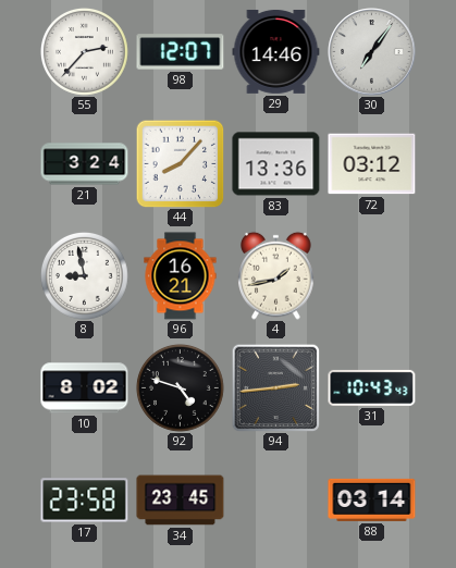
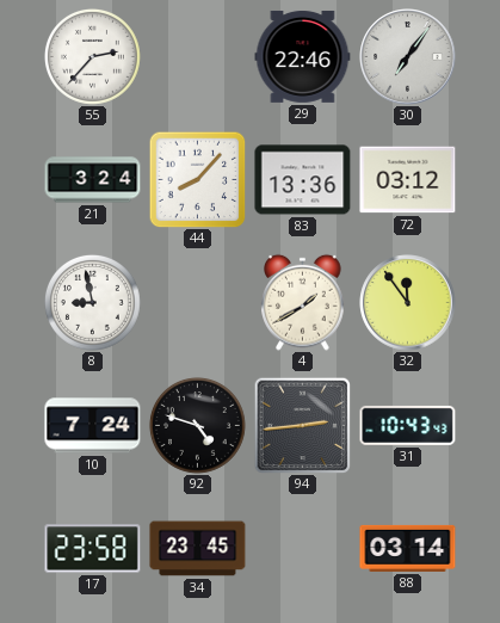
98: 12:07 -> none
29: 14:46 -> 22:46
96: 16:21 -> none
4: 1:43 -> 1:40
32: none -> 11:54
10: 8:02 -> 7:24
